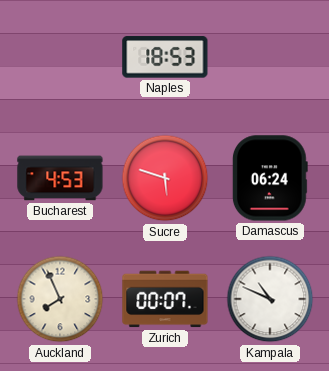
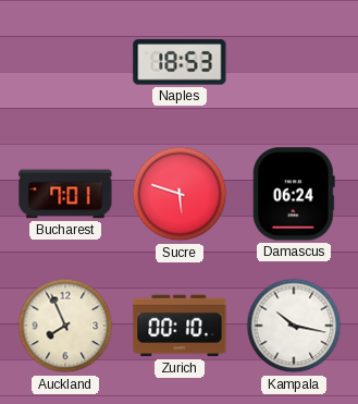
Bucharest: 4:53 -> 7:01
Zurich: 00:07 -> 00:10
Kampala: 10:49 -> 10:17
